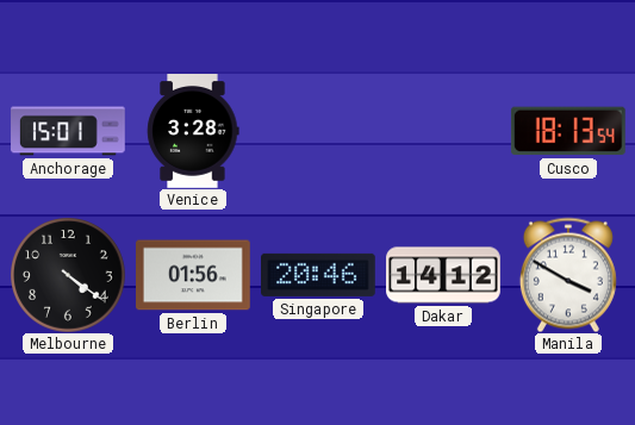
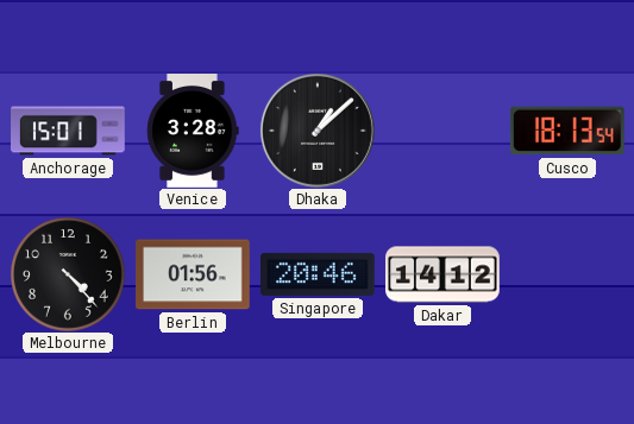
Dhaka: none -> 1:08
Melbourne: 4:21 -> 4:23
Manila: 3:50 -> none
